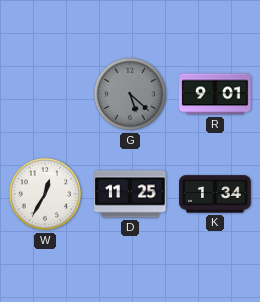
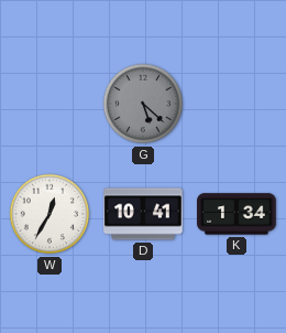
R: 9:01 -> none
D: 11:25 -> 10:41
